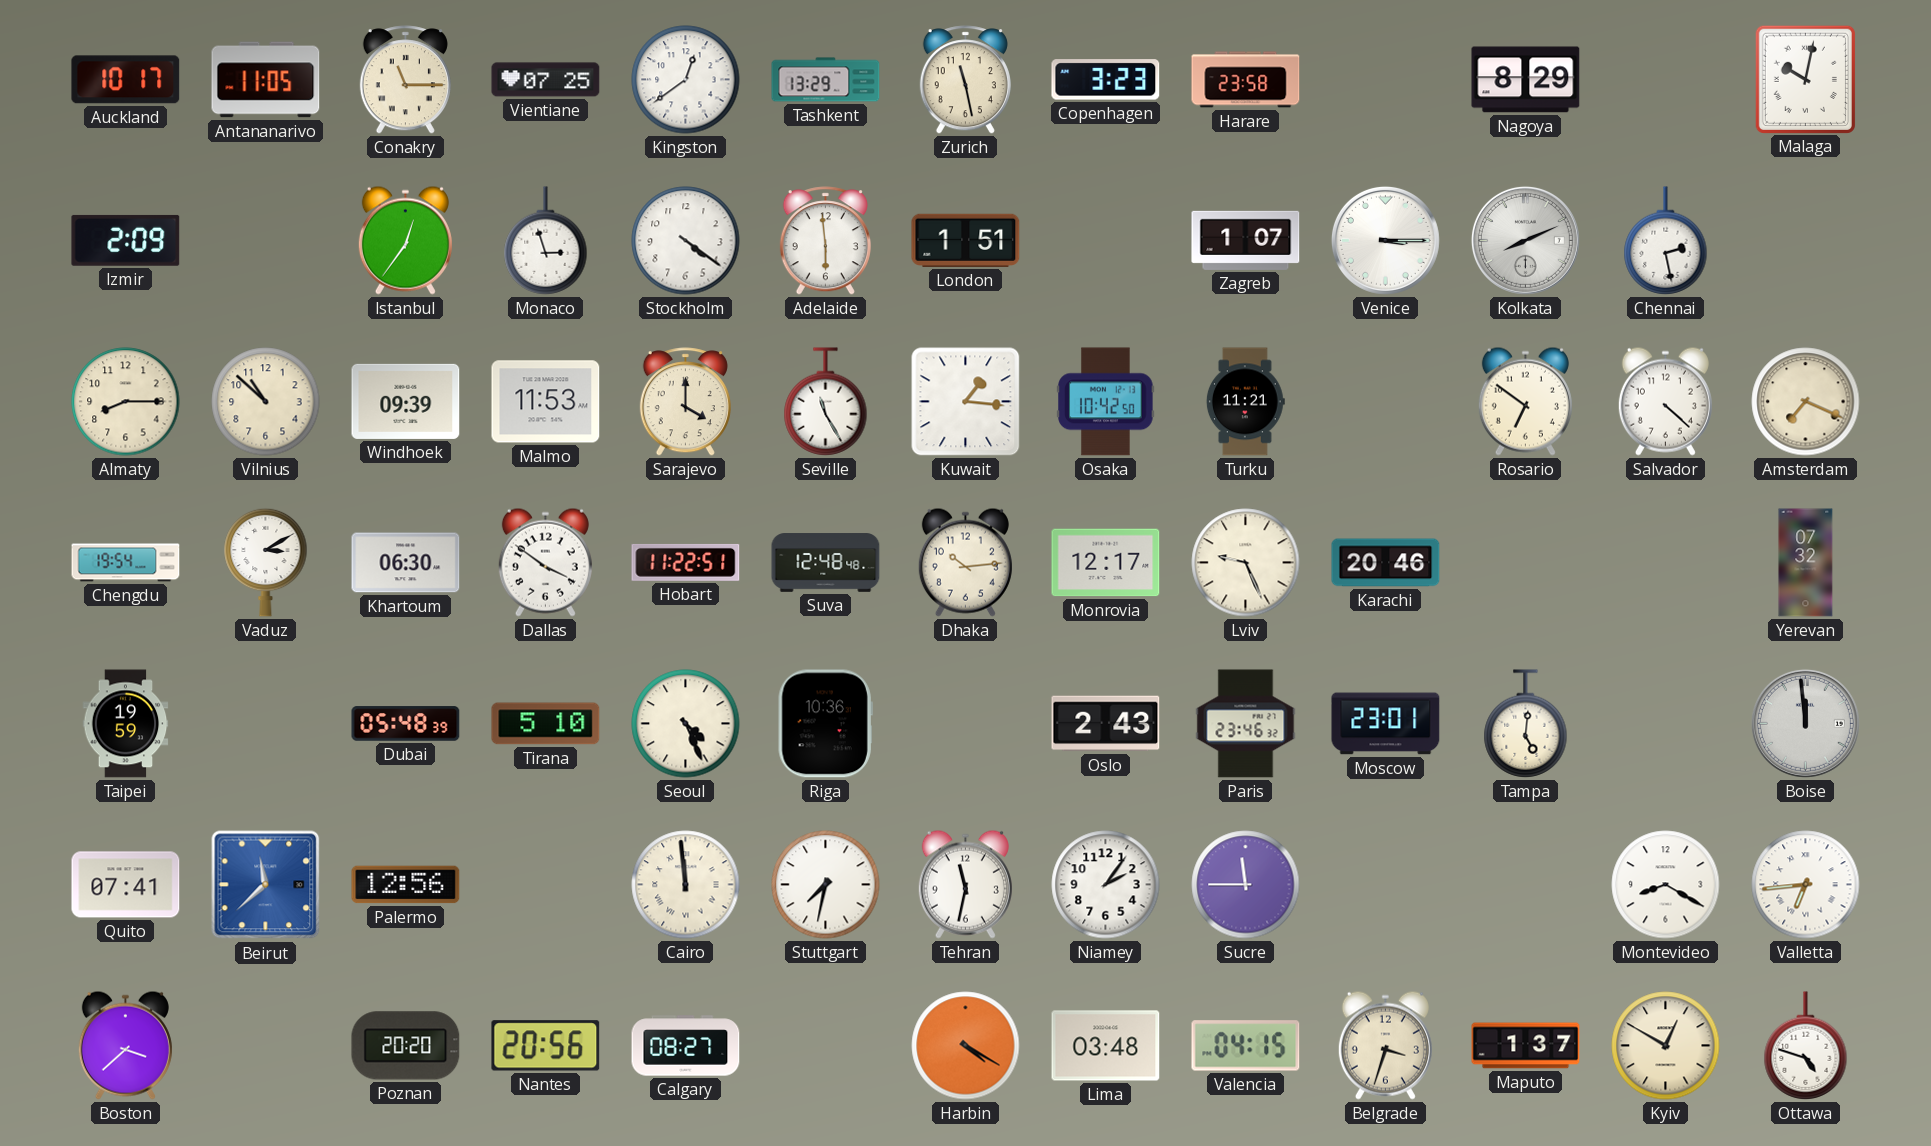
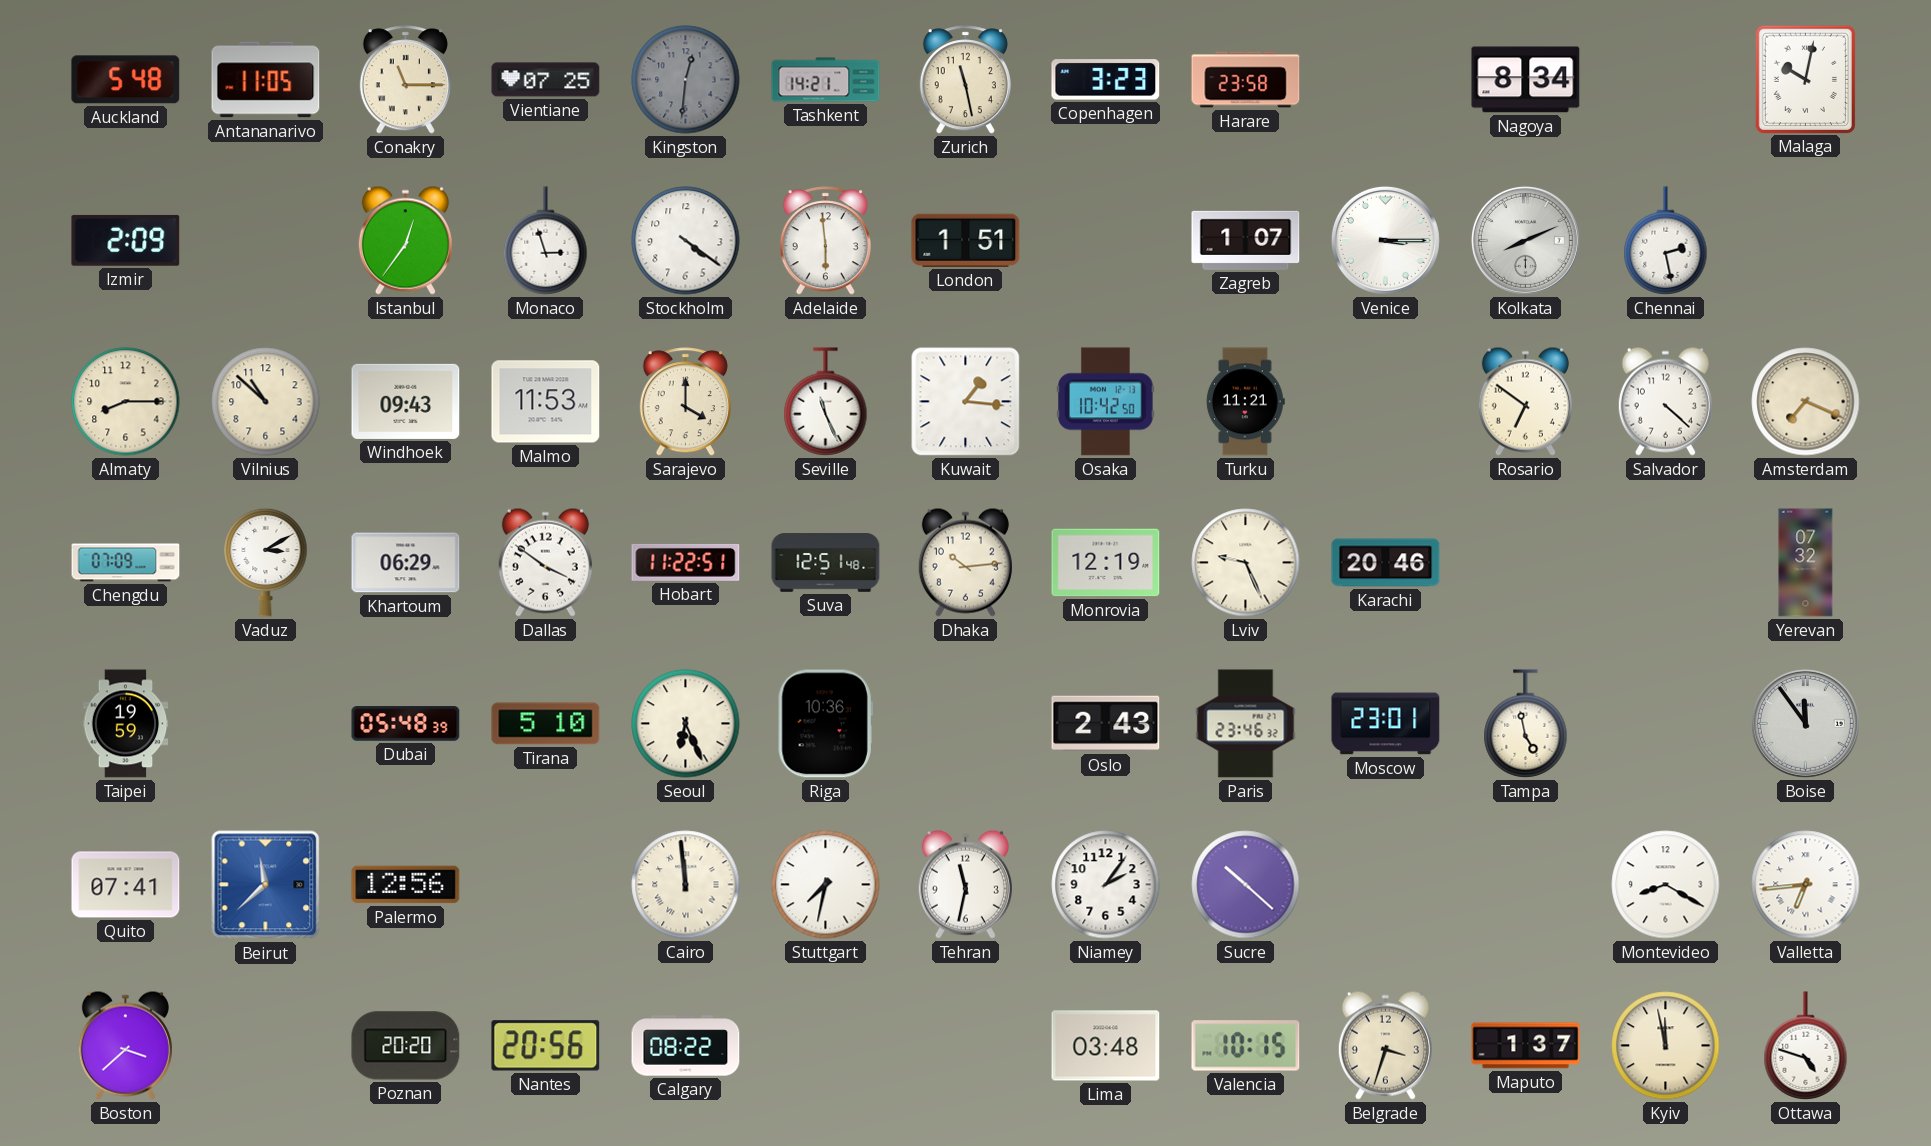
Auckland: 10:17 -> 5:48
Kingston: 12:39 -> 12:31
Kingston dial: white -> grey
Tashkent: 13:29 -> 14:21
Nagoya: 8:29 -> 8:34
Windhoek: 09:39 -> 09:43
Seville: 11:25 -> 11:26
Chengdu: 19:54 -> 07:09
Khartoum: 06:30 -> 06:29
Suva: 12:48 -> 12:51
Monrovia: 12:17 -> 12:19
Seoul: 4:26 -> 6:26
Tampa: 5:01 -> 4:58
Boise: 11:59 -> 11:54
Sucre: 11:45 -> 10:22
Calgary: 08:27 -> 08:22
Harbin: 4:20 -> none
Valencia: 04:15 -> 10:15
Kyiv: 12:50 -> 11:58
